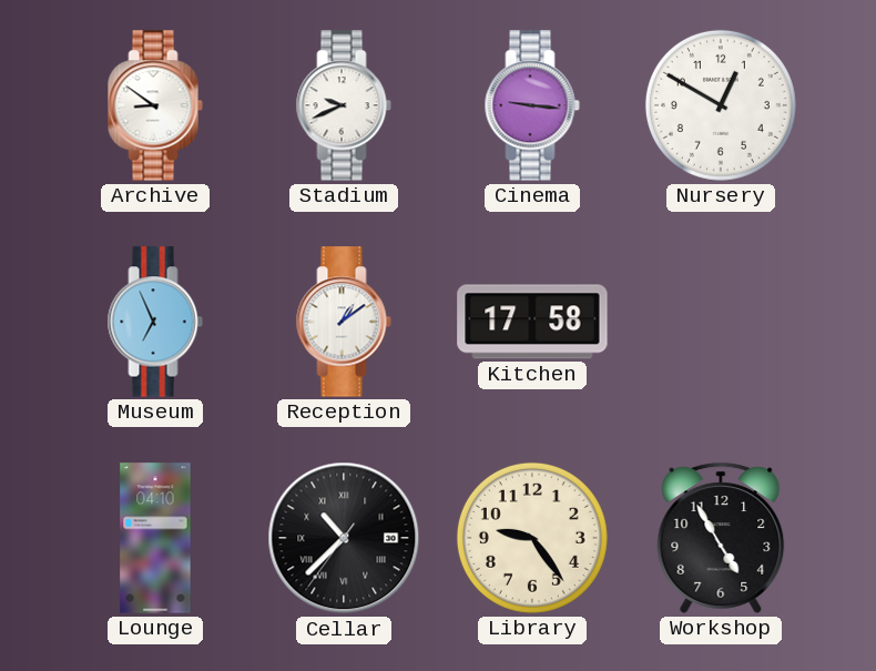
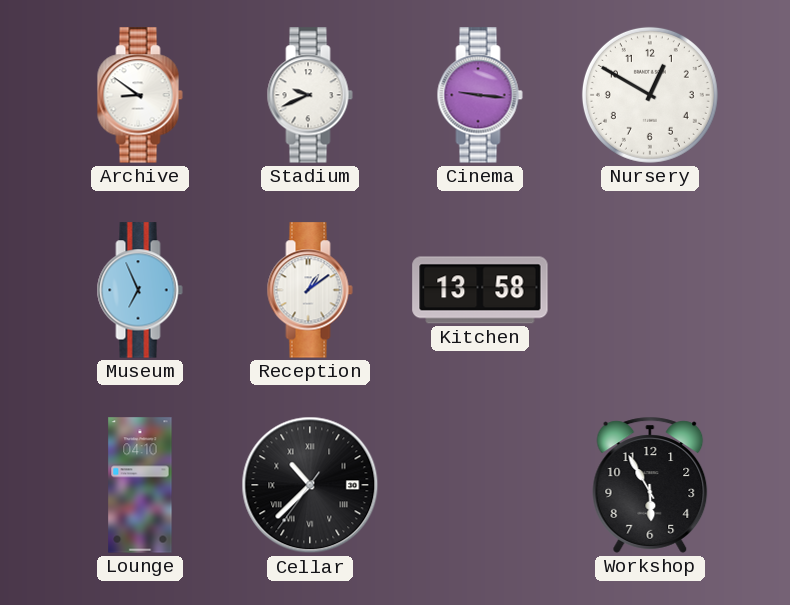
Kitchen: 17:58 -> 13:58
Library: 9:24 -> none
Workshop: 4:55 -> 5:55
